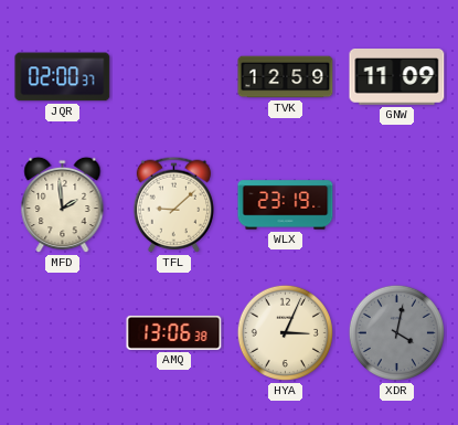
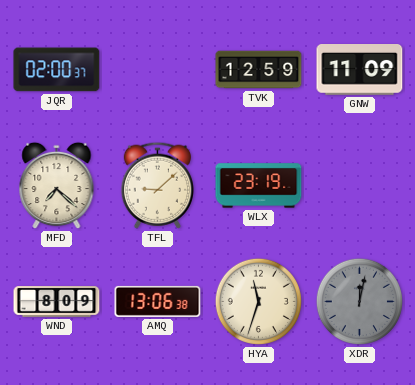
MFD: 1:59 -> 7:22
WND: none -> 8:09
HYA: 3:04 -> 11:33
XDR: 4:02 -> 12:02
